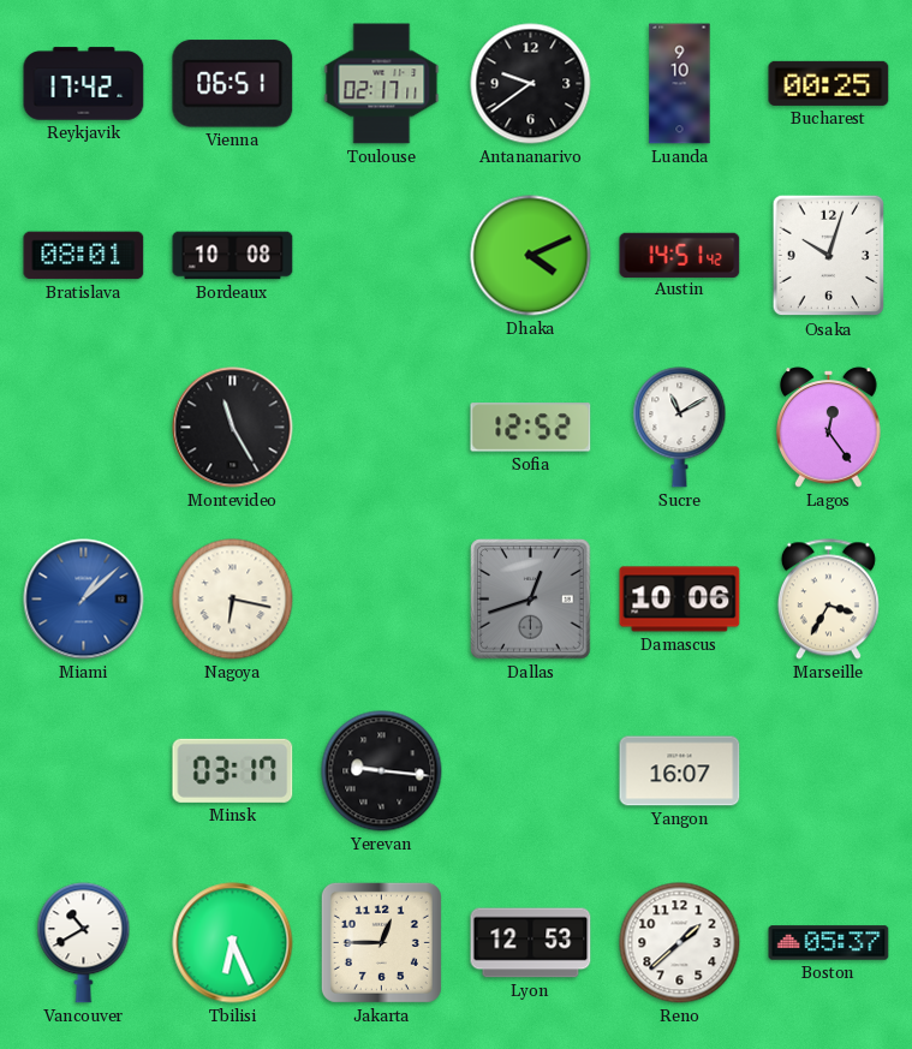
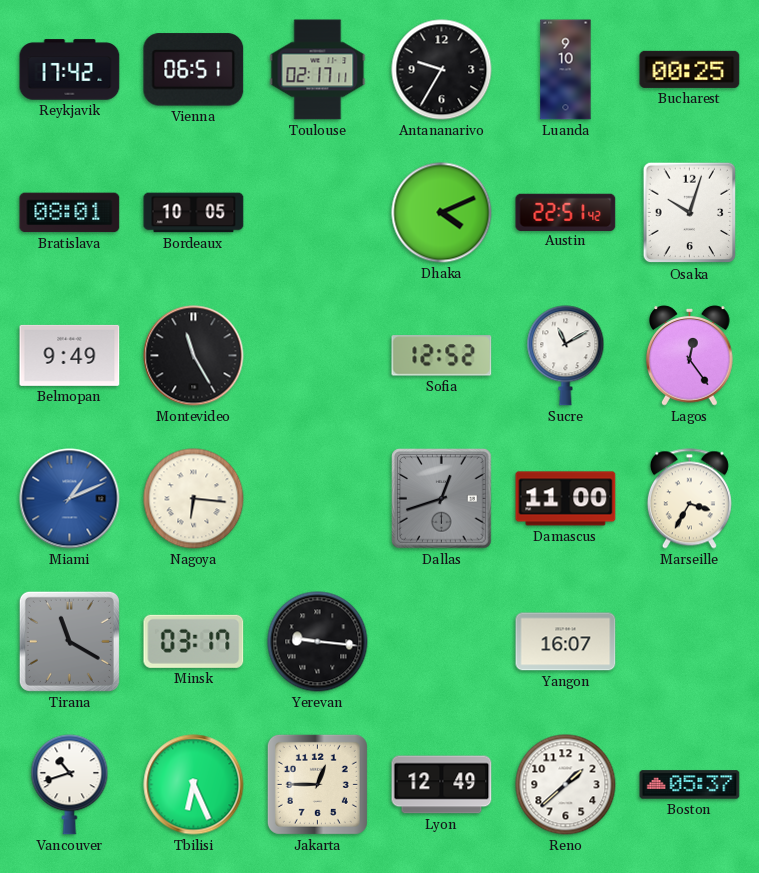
Antananarivo: 9:39 -> 9:35
Bordeaux: 10:08 -> 10:05
Austin: 14:51 -> 22:51
Belmopan: none -> 9:49
Miami: 1:08 -> 1:11
Nagoya: 6:17 -> 6:16
Damascus: 10:06 -> 11:00
Tirana: none -> 11:20
Vancouver: 10:40 -> 10:42
Lyon: 12:53 -> 12:49
